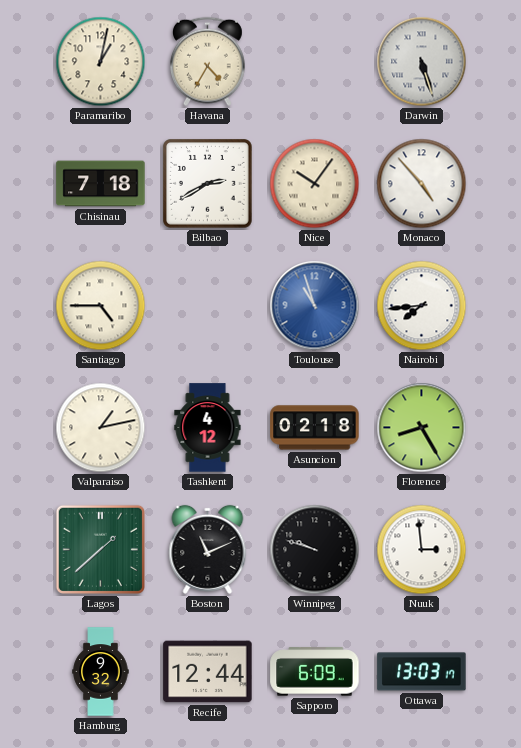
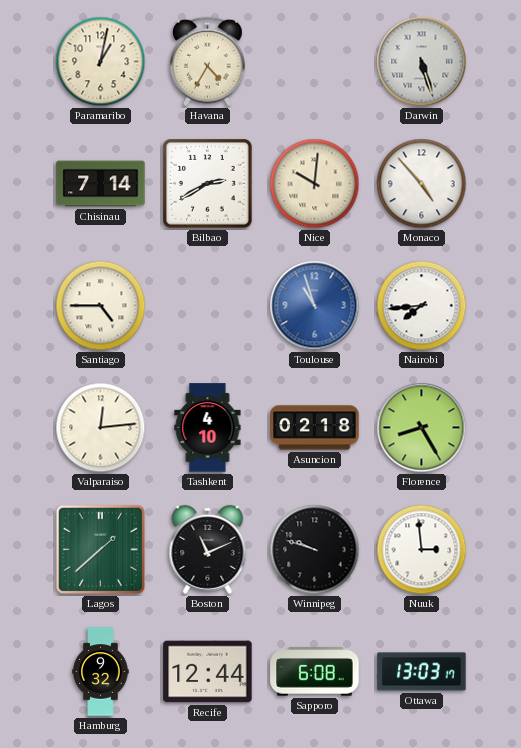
Chisinau: 7:18 -> 7:14
Nice: 10:06 -> 10:01
Valparaiso: 1:13 -> 12:14
Tashkent: 4:12 -> 4:10
Sapporo: 6:09 -> 6:08
